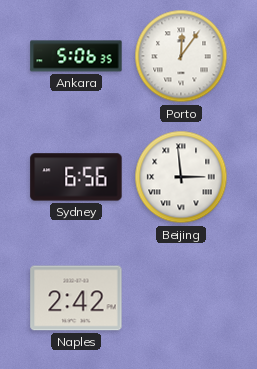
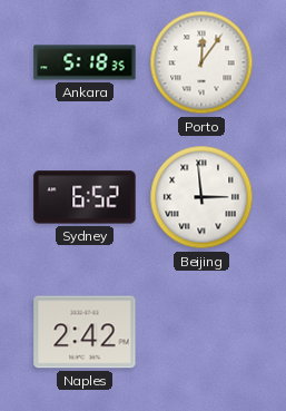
Ankara: 5:06 -> 5:18
Sydney: 6:56 -> 6:52
